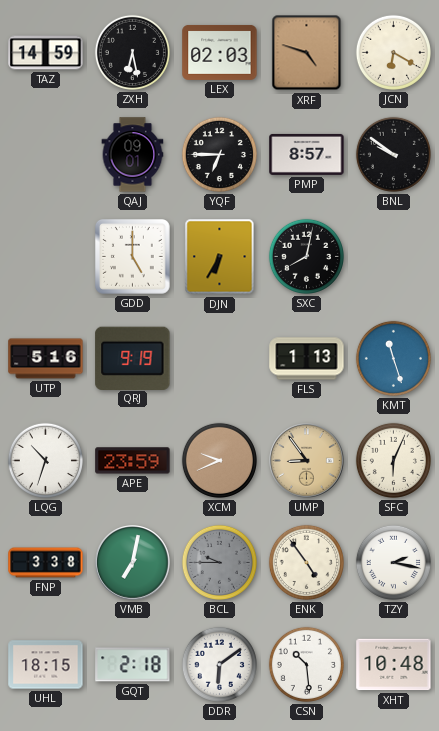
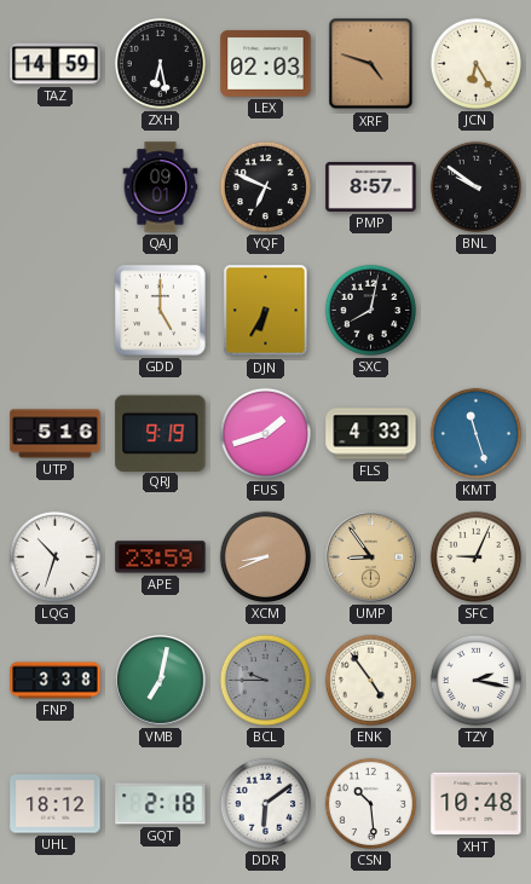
JCN: 6:20 -> 6:25
YQF: 6:45 -> 6:49
FUS: none -> 1:42
FLS: 1:13 -> 4:33
XCM: 9:41 -> 8:41
SFC: 6:04 -> 9:04
UHL: 18:15 -> 18:12
